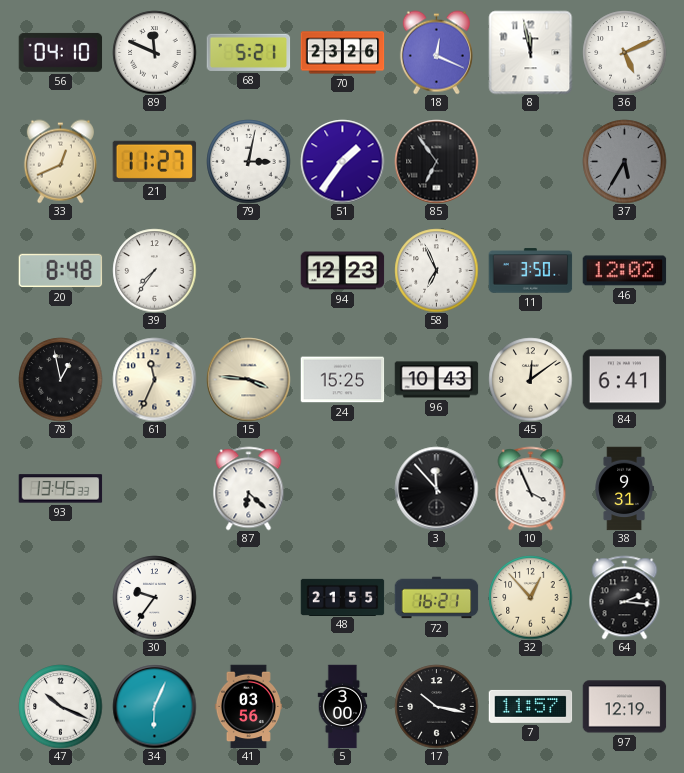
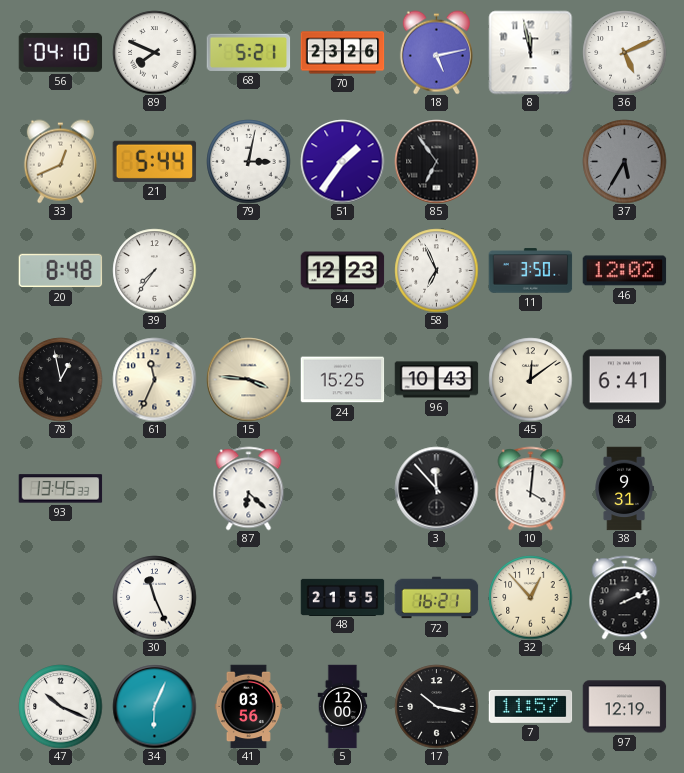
89: 11:49 -> 7:49
18: 12:19 -> 5:13
21: 11:27 -> 5:44
10: 3:56 -> 4:01
30: 9:36 -> 11:26
64: 2:16 -> 2:11
5: 3:00 -> 12:00
